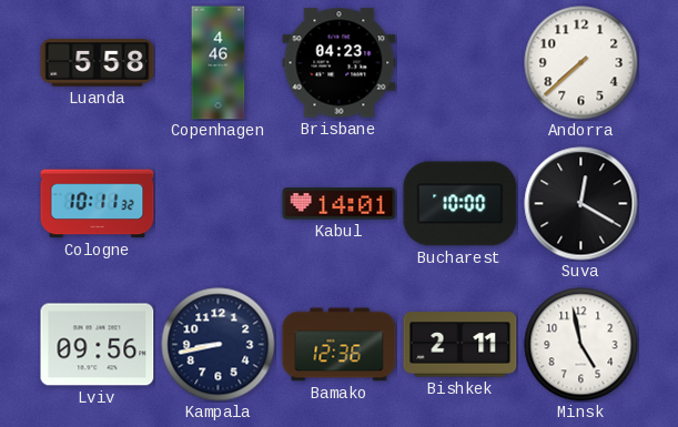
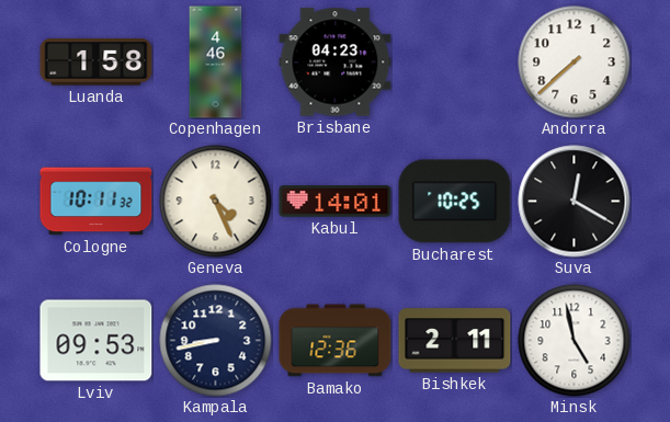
Luanda: 5:58 -> 1:58
Geneva: none -> 4:26
Bucharest: 10:00 -> 10:25
Lviv: 09:56 -> 09:53
